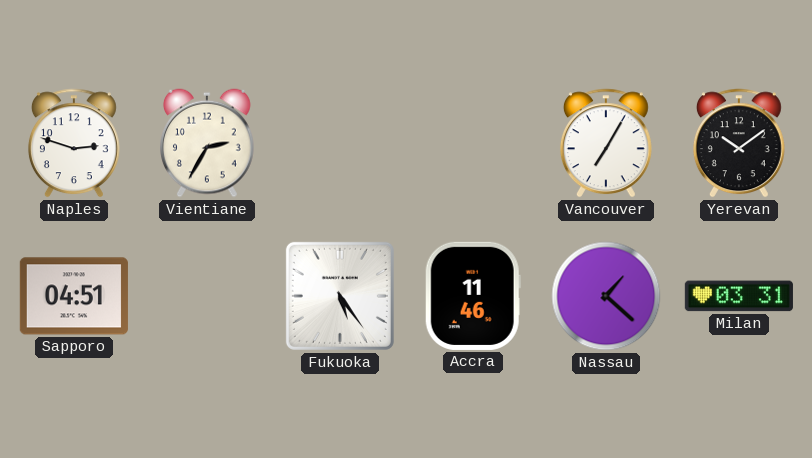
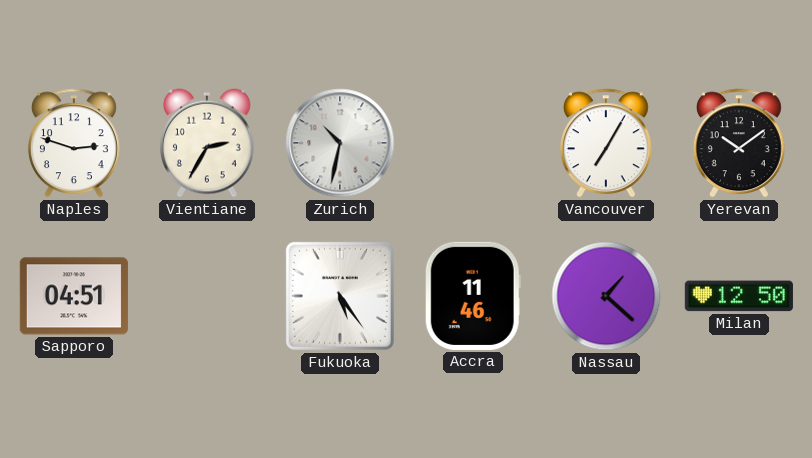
Zurich: none -> 10:32
Milan: 03:31 -> 12:50
